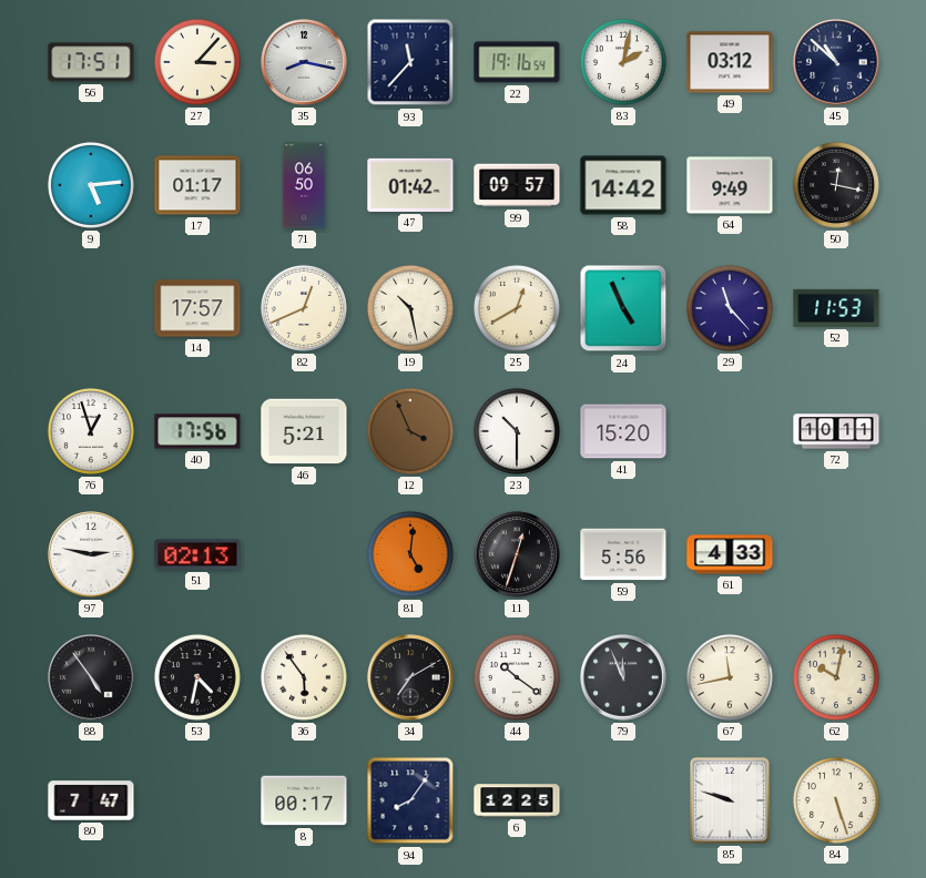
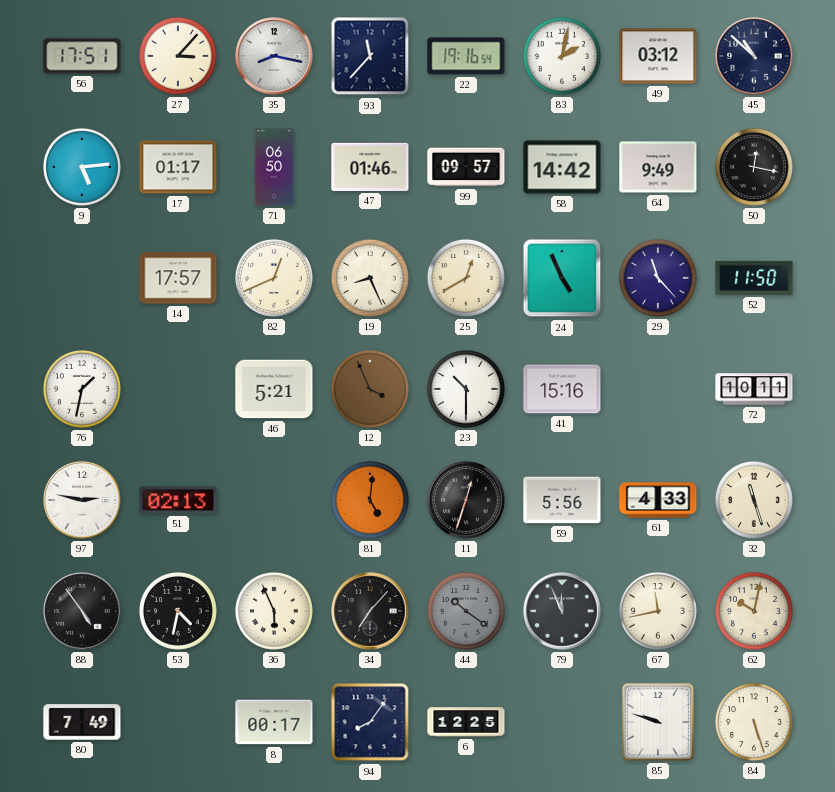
47: 01:42 -> 01:46
19: 10:28 -> 8:26
52: 11:53 -> 11:50
76: 12:57 -> 1:32
40: 17:56 -> none
41: 15:20 -> 15:16
32: none -> 11:27
36: 5:54 -> 5:56
34: 7:10 -> 7:07
44 dial: white -> grey
80: 7:47 -> 7:49
